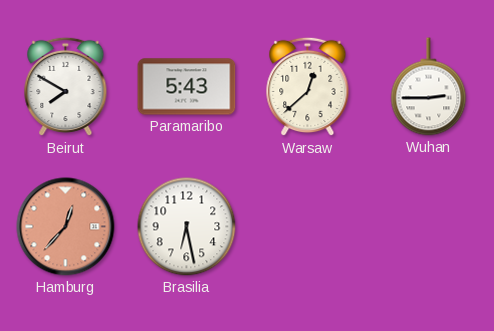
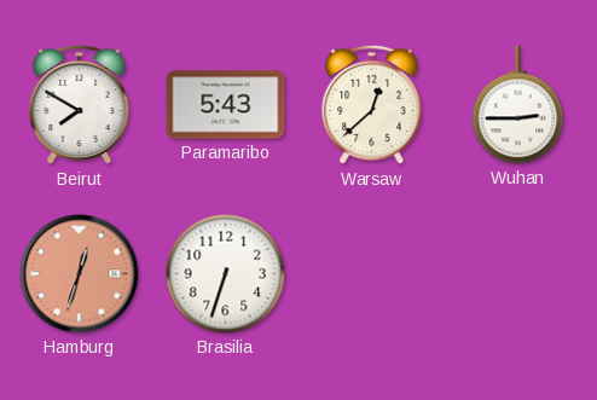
Hamburg: 12:37 -> 12:33
Brasilia: 6:28 -> 6:33
